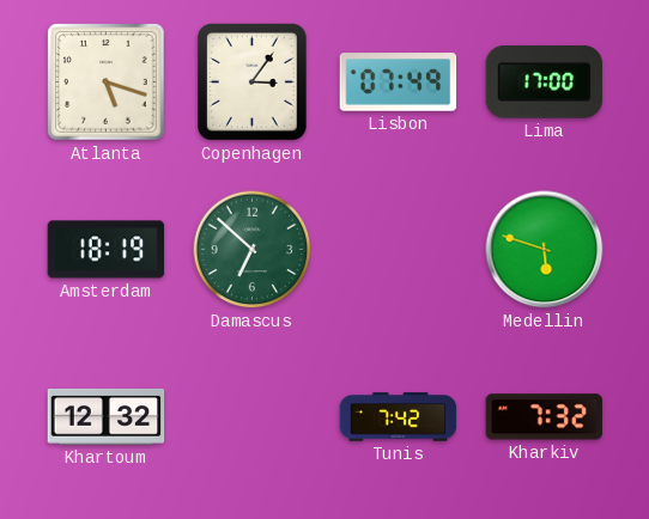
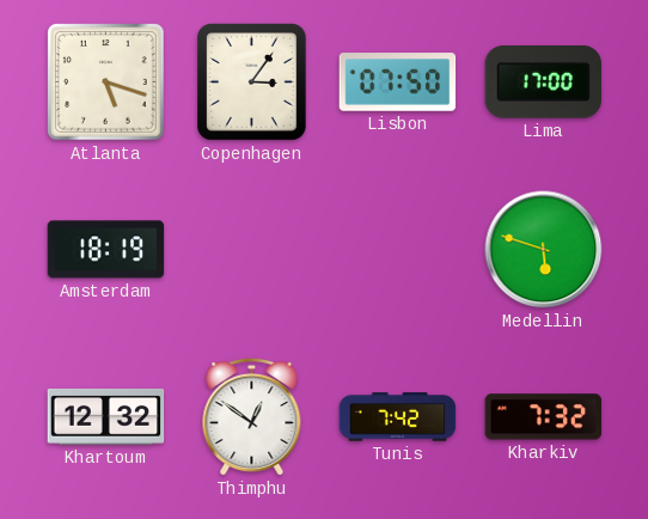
Lisbon: 07:49 -> 07:50
Damascus: 6:52 -> none
Thimphu: none -> 12:51
